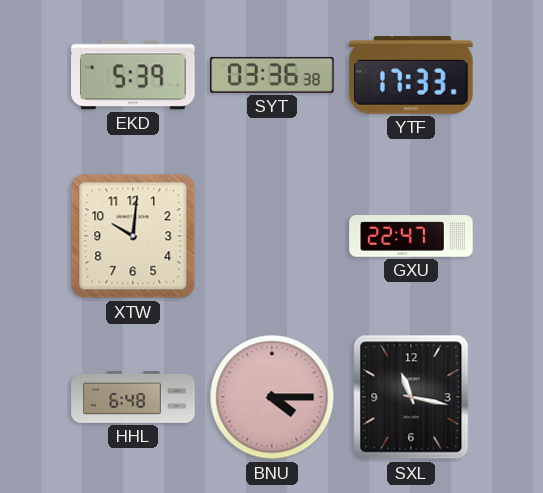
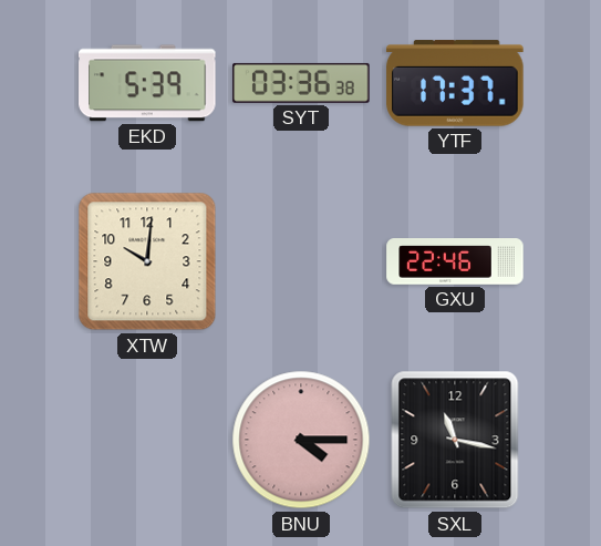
YTF: 17:33 -> 17:37
GXU: 22:47 -> 22:46
HHL: 6:48 -> none
